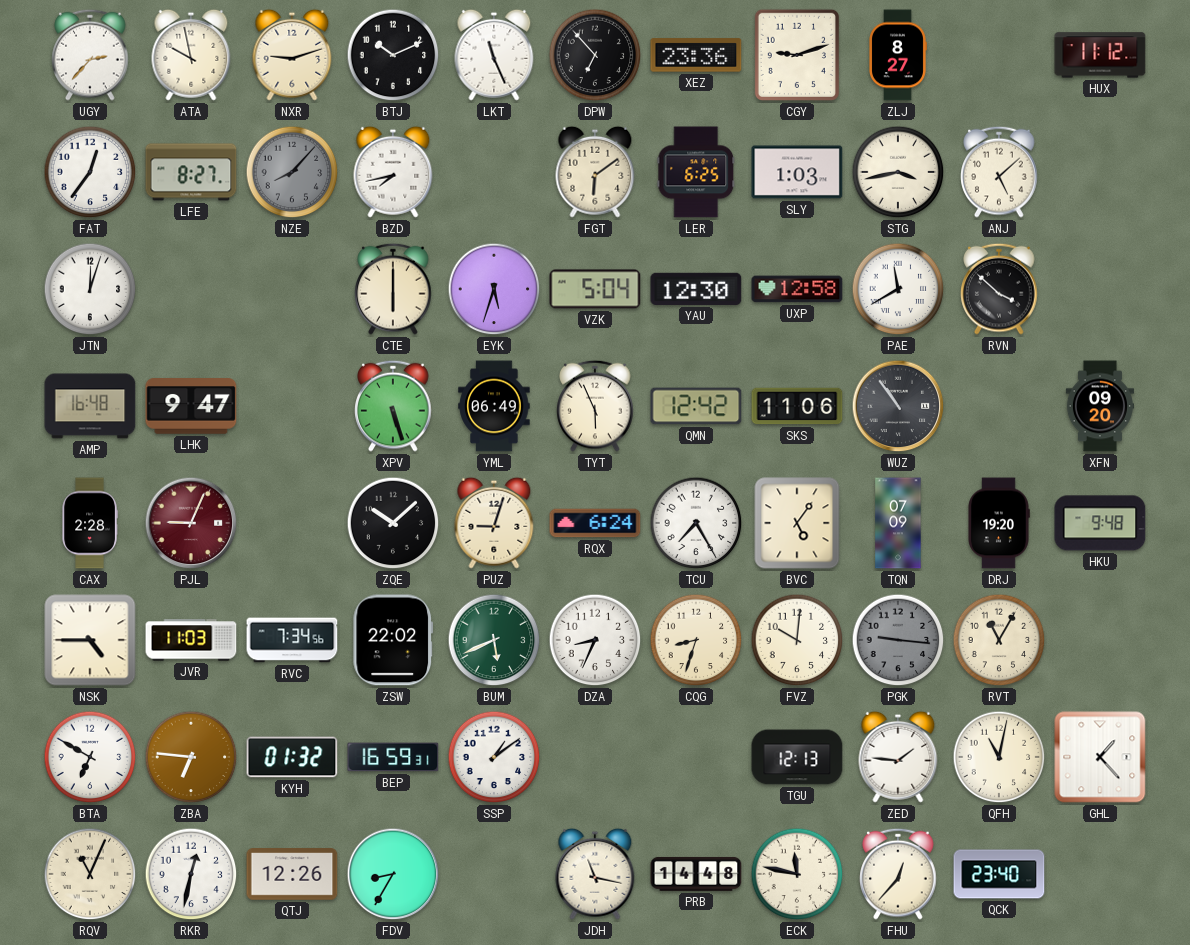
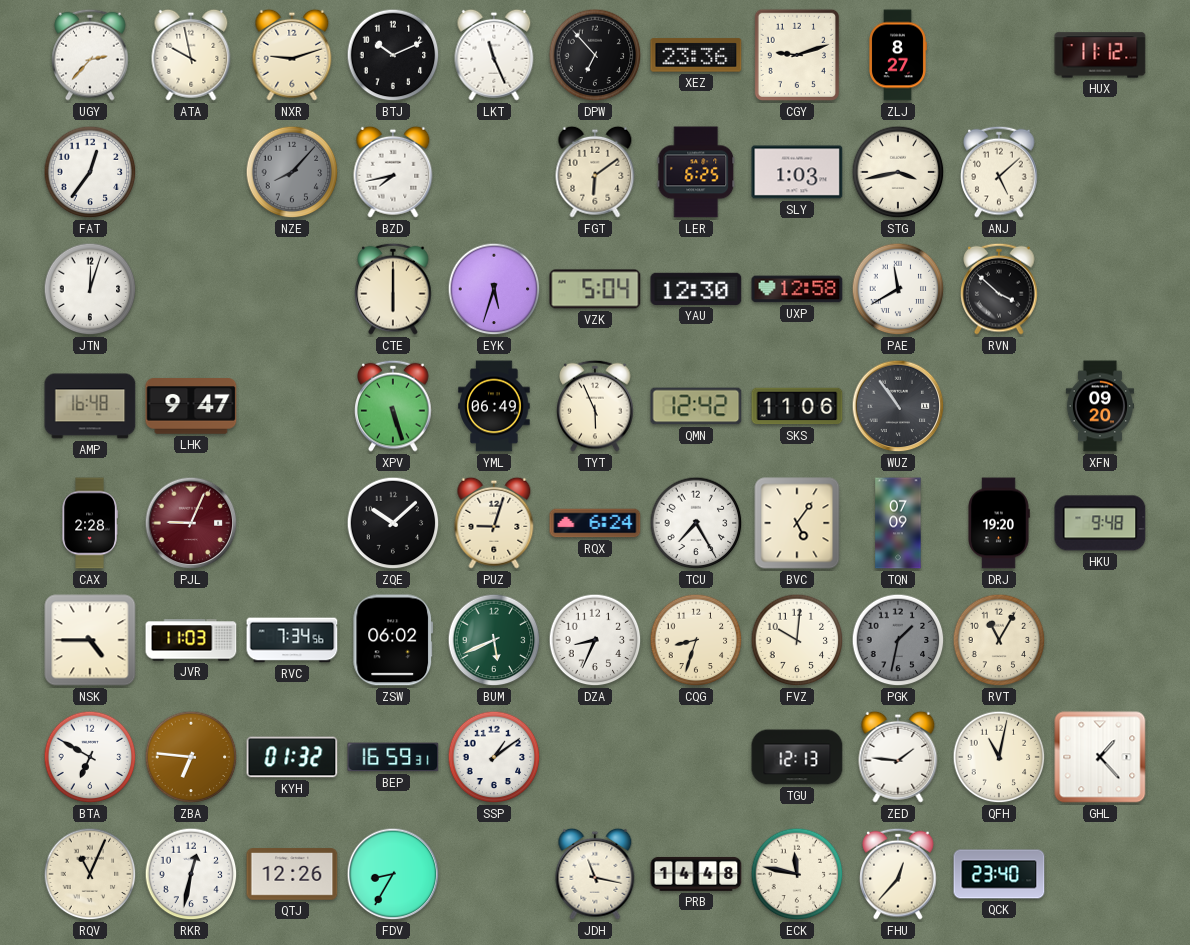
LFE: 8:27 -> none
ZSW: 22:02 -> 06:02
PGK: 9:16 -> 1:32
